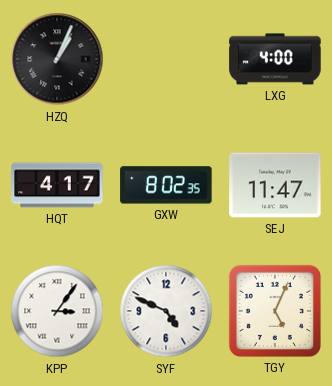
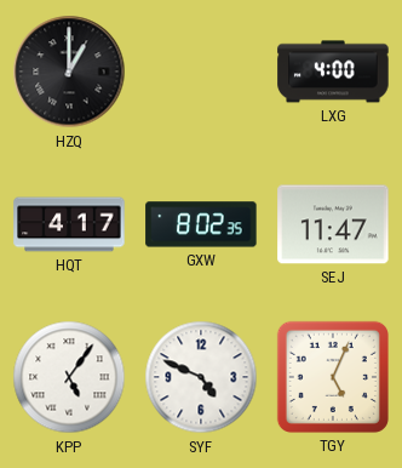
HZQ: 1:04 -> 1:00
KPP: 3:06 -> 5:06
